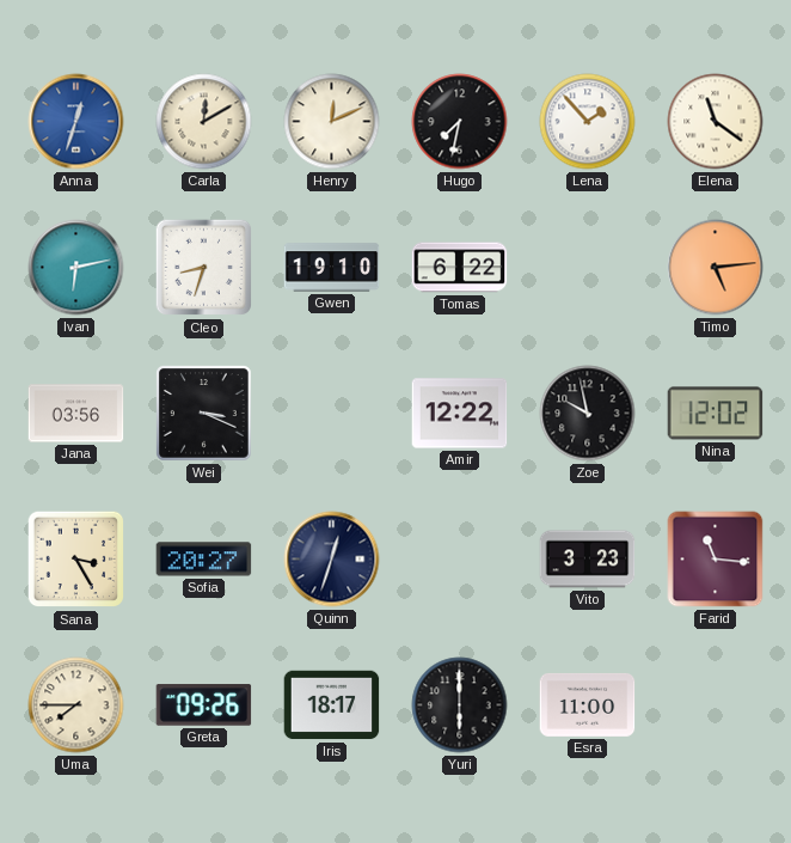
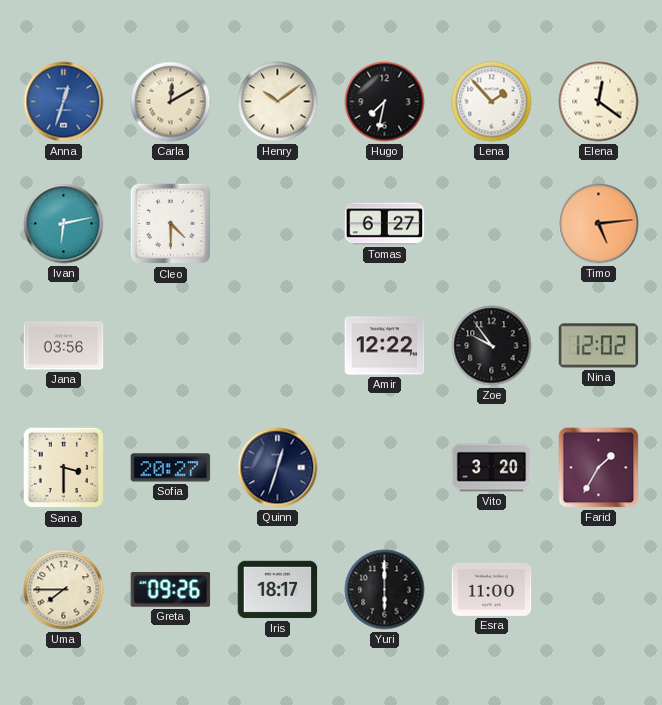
Henry: 12:11 -> 10:09
Elena: 11:21 -> 12:21
Cleo: 8:33 -> 4:30
Gwen: 19:10 -> none
Tomas: 6:22 -> 6:27
Wei: 3:19 -> none
Zoe: 9:58 -> 9:54
Sana: 3:25 -> 3:30
Vito: 3:23 -> 3:20
Farid: 11:16 -> 1:35
